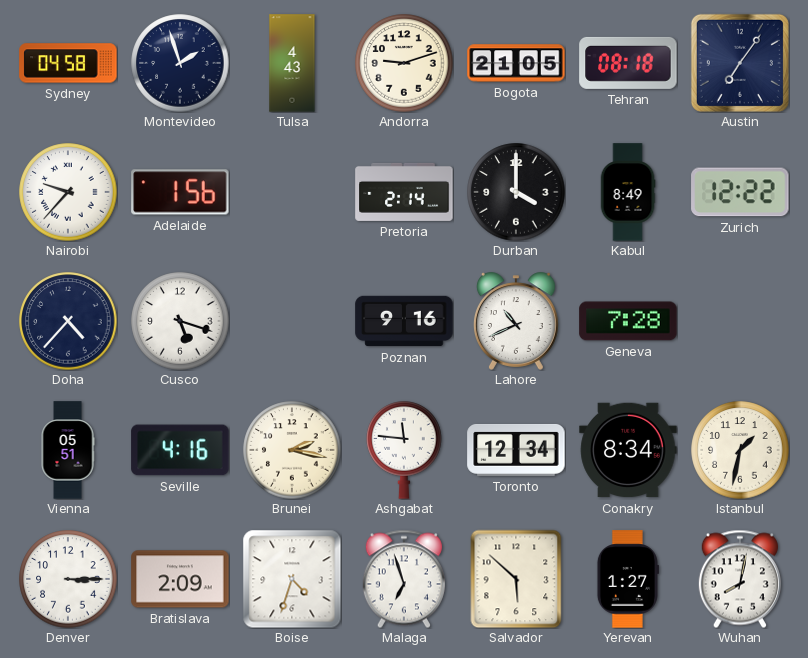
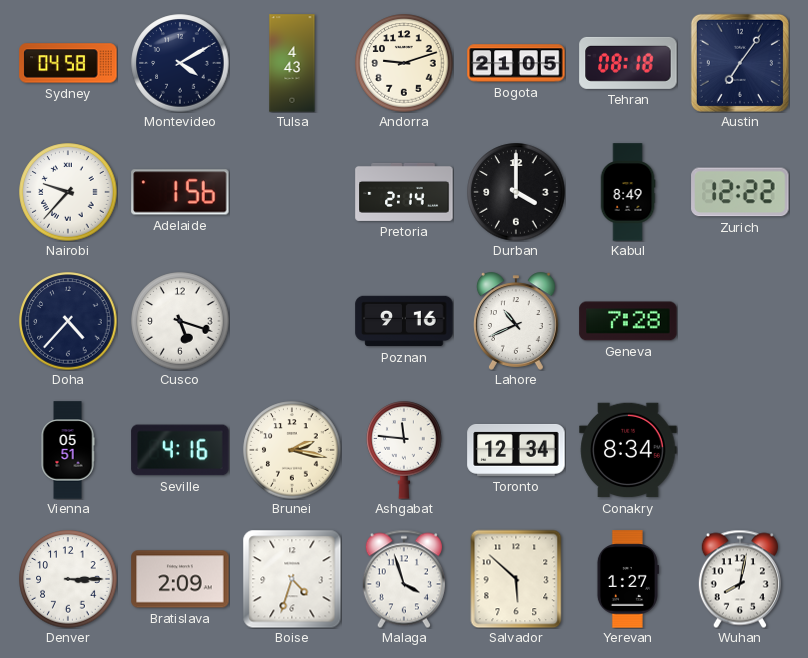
Montevideo: 1:57 -> 4:10
Istanbul: 1:32 -> none
Malaga: 6:57 -> 3:57
